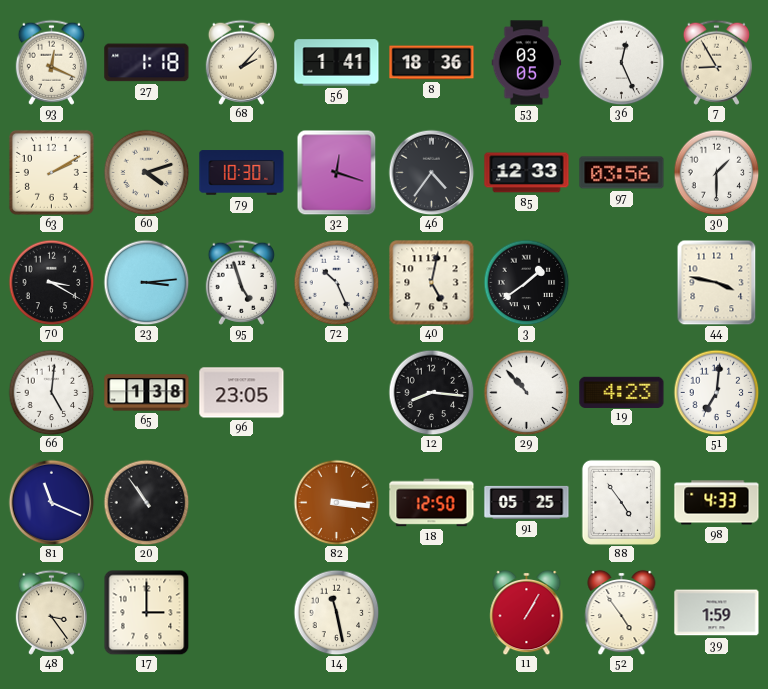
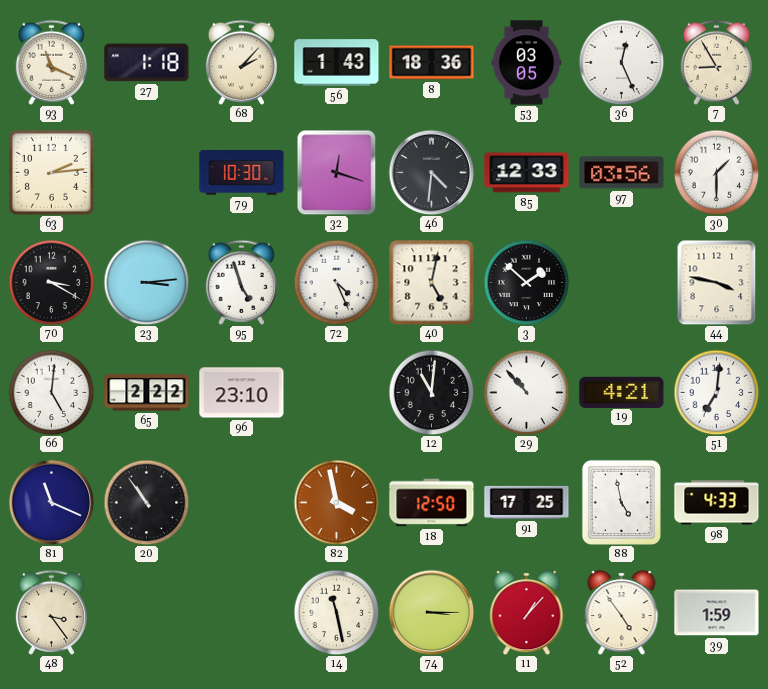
93: 12:19 -> 11:19
56: 1:41 -> 1:43
63: 2:10 -> 2:14
60: 4:12 -> none
46: 4:36 -> 4:31
72: 10:26 -> 4:26
3: 1:39 -> 1:52
65: 1:38 -> 2:22
96: 23:05 -> 23:10
12: 8:16 -> 11:01
19: 4:23 -> 4:21
82: 3:16 -> 3:58
91: 05:25 -> 17:25
88: 4:54 -> 4:58
17: 3:00 -> none
74: none -> 3:15
11: 1:05 -> 1:07
